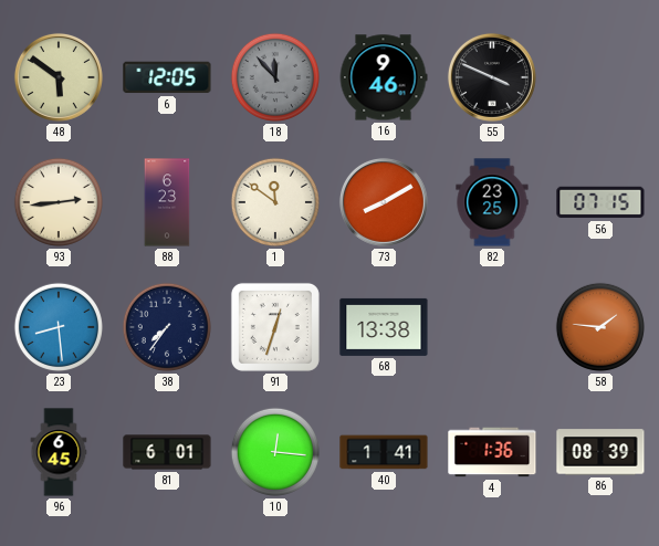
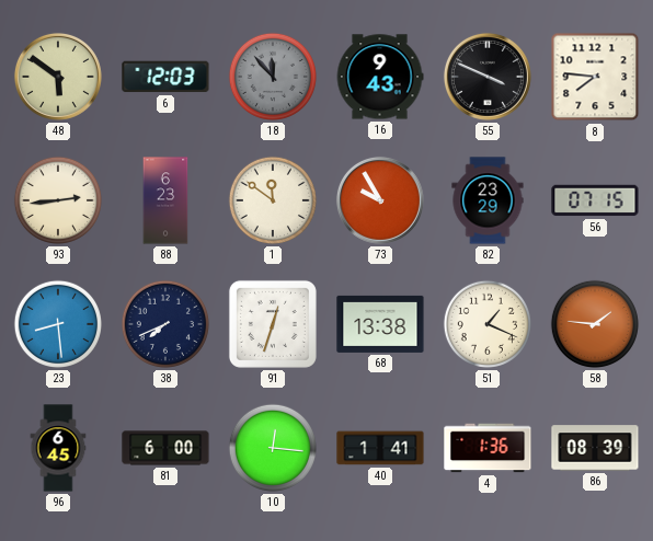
6: 12:05 -> 12:03
16: 9:46 -> 9:43
8: none -> 7:46
73: 8:10 -> 9:55
82: 23:25 -> 23:29
38: 7:36 -> 7:41
51: none -> 1:19
81: 6:01 -> 6:00
